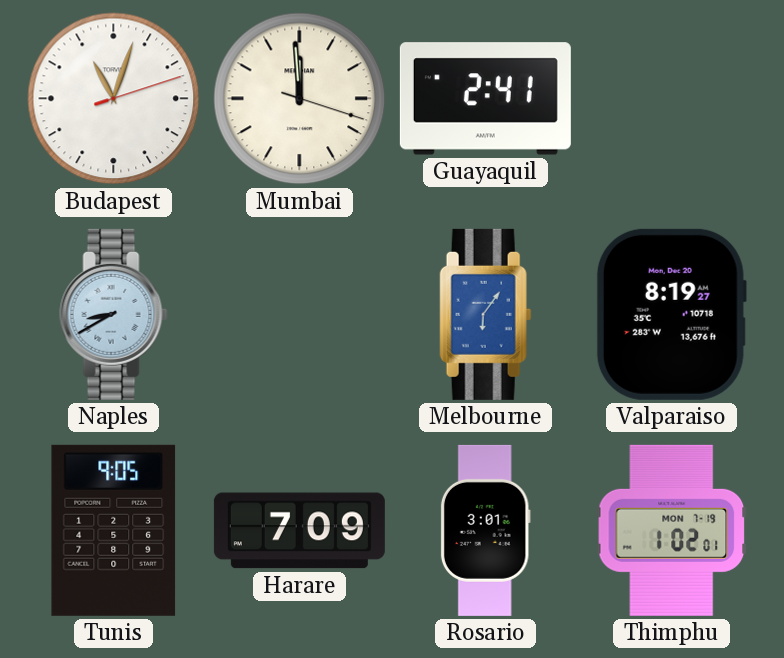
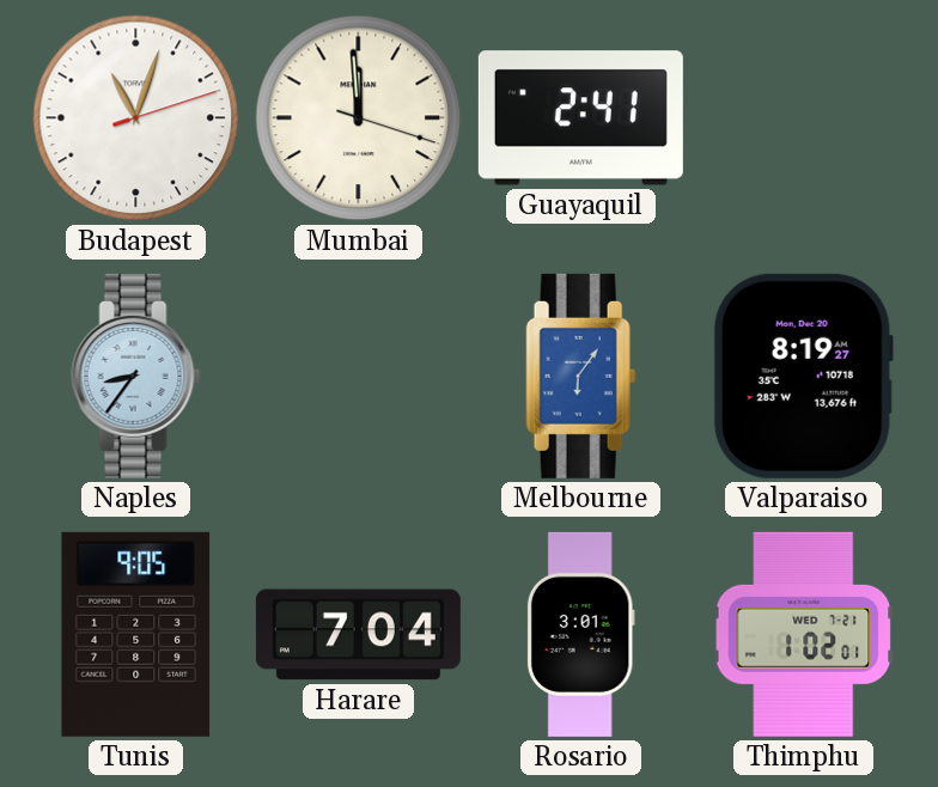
Naples: 8:40 -> 8:36
Harare: 7:09 -> 7:04
Thimphu date: MON 7-19 -> WED 7-21
